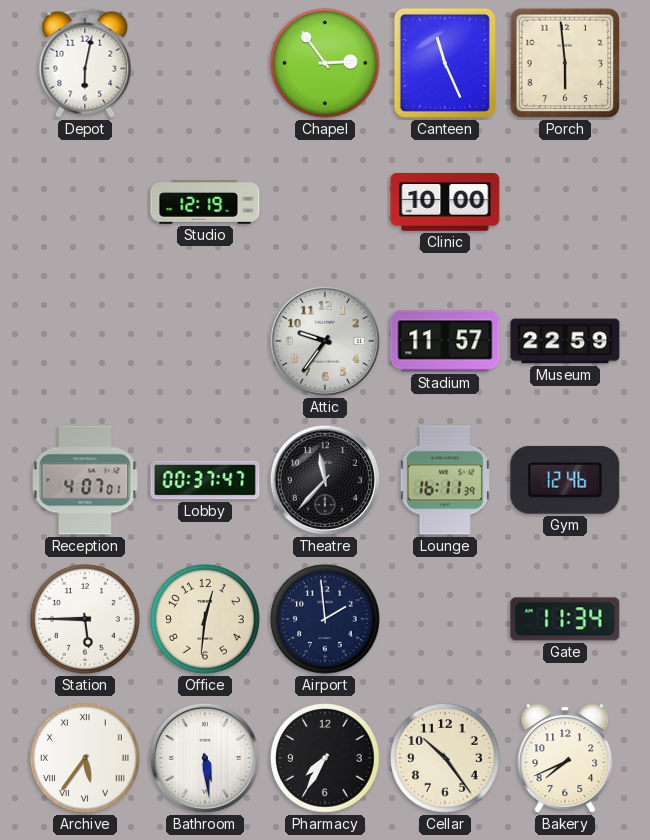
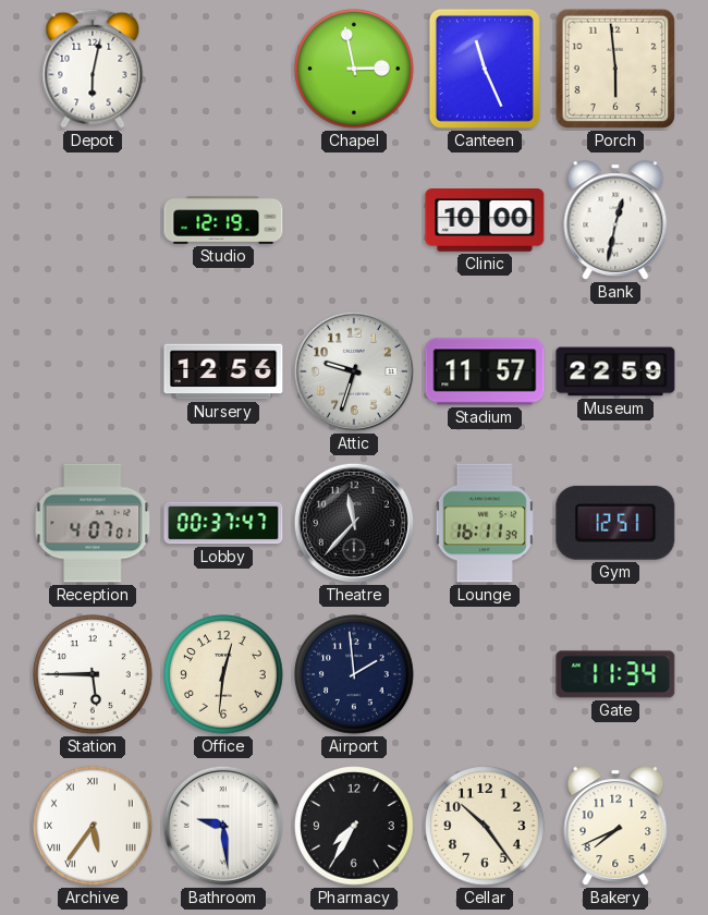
Chapel: 2:54 -> 2:58
Bank: none -> 12:32
Nursery: none -> 12:56
Attic: 9:36 -> 9:33
Gym: 12:46 -> 12:51
Bathroom: 5:29 -> 9:29
